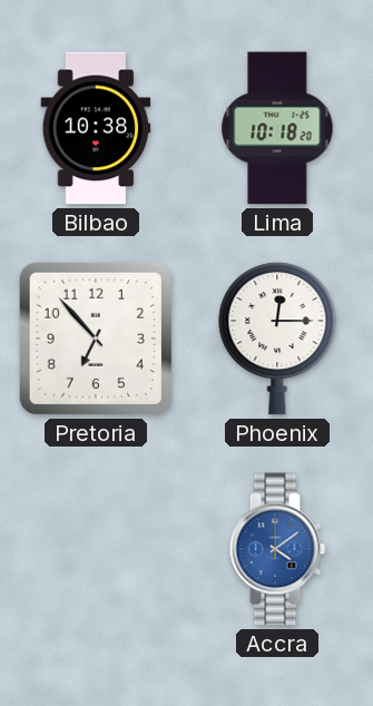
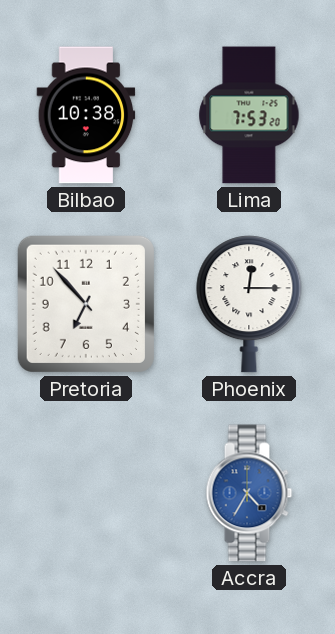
Lima: 10:18 -> 7:53
Accra: 4:09 -> 4:35
